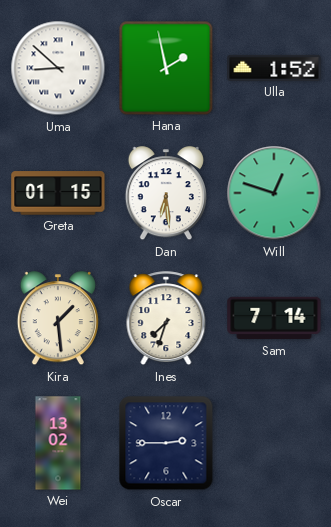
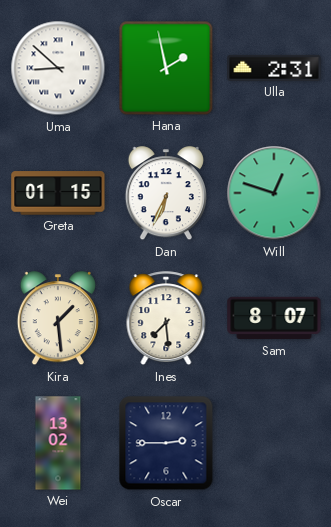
Ulla: 1:52 -> 2:31
Dan: 6:29 -> 6:34
Ines: 7:33 -> 7:29
Sam: 7:14 -> 8:07
